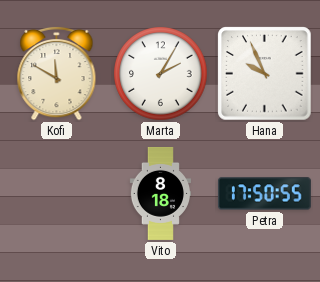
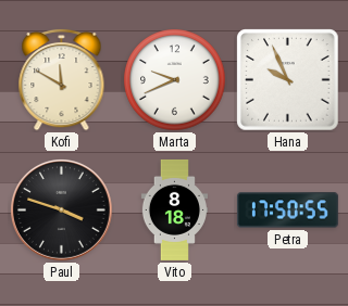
Marta: 2:05 -> 9:41
Paul: none -> 3:48
